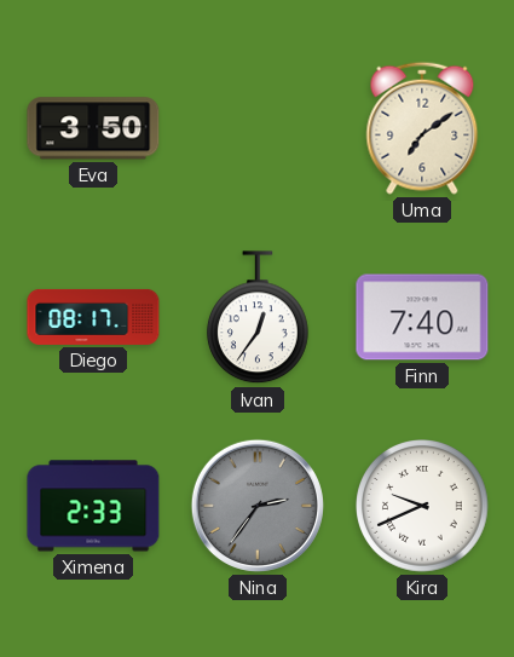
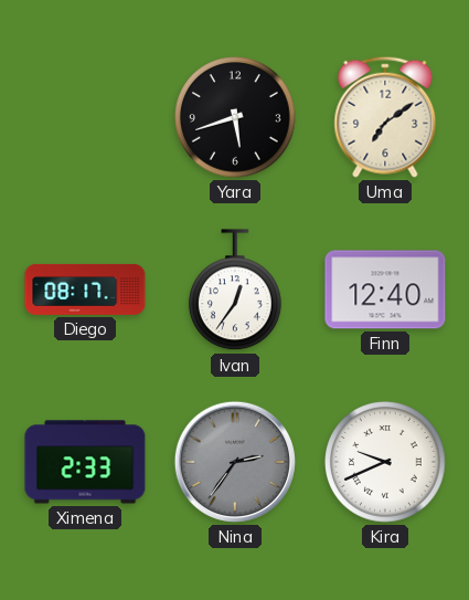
Eva: 3:50 -> none
Yara: none -> 5:42
Finn: 7:40 -> 12:40
